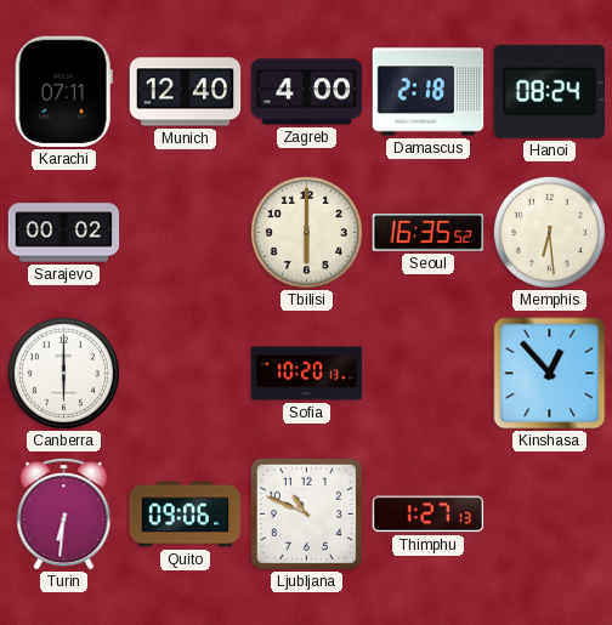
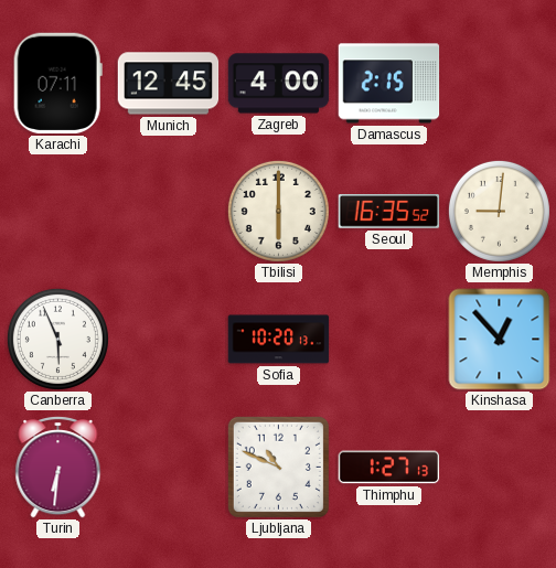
Munich: 12:40 -> 12:45
Damascus: 2:18 -> 2:15
Hanoi: 08:24 -> none
Sarajevo: 00:02 -> none
Memphis: 6:29 -> 9:01
Canberra: 6:00 -> 5:56
Quito: 09:06 -> none
